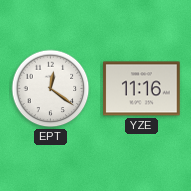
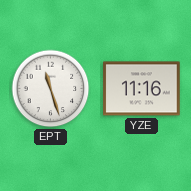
EPT: 12:21 -> 11:27
